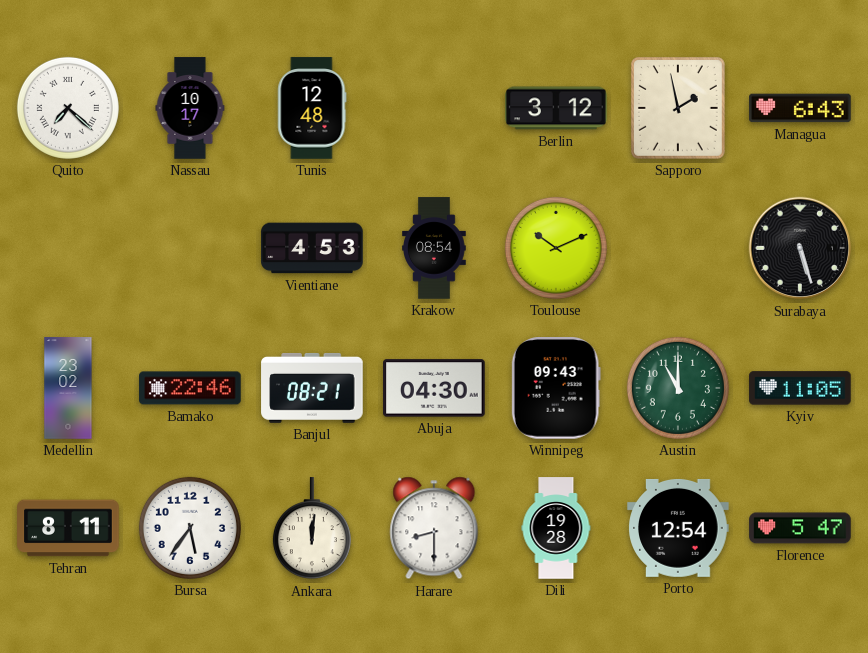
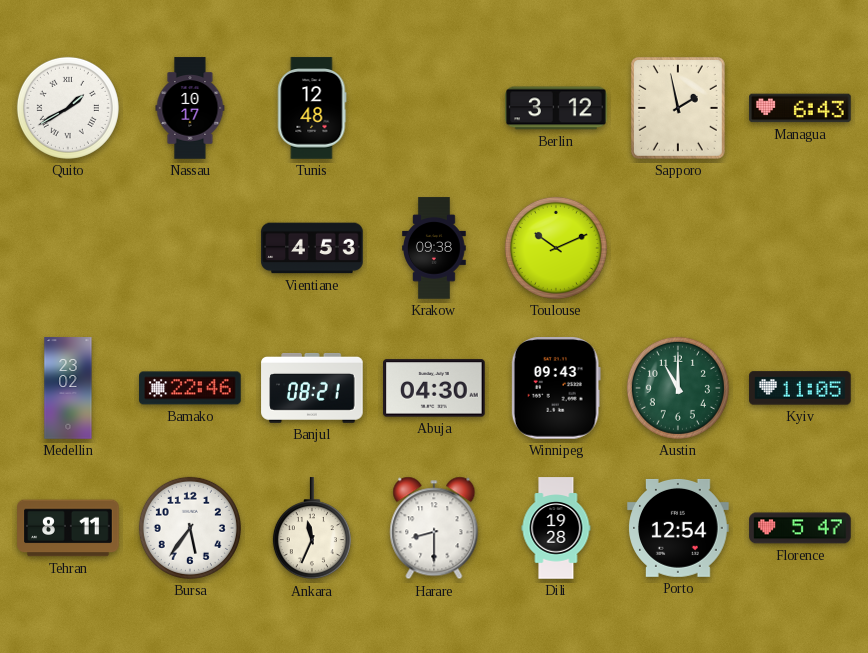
Quito: 7:22 -> 1:40
Krakow: 08:54 -> 09:38
Surabaya: 5:27 -> none
Ankara: 12:01 -> 11:34
